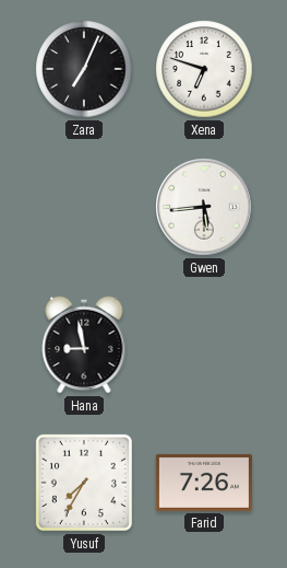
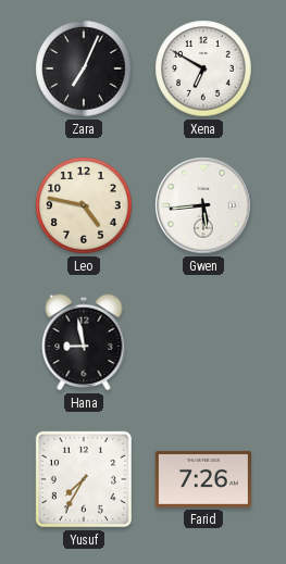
Xena: 6:48 -> 6:50
Leo: none -> 4:47
